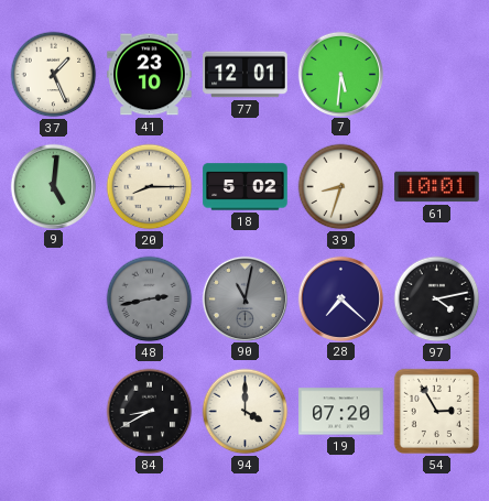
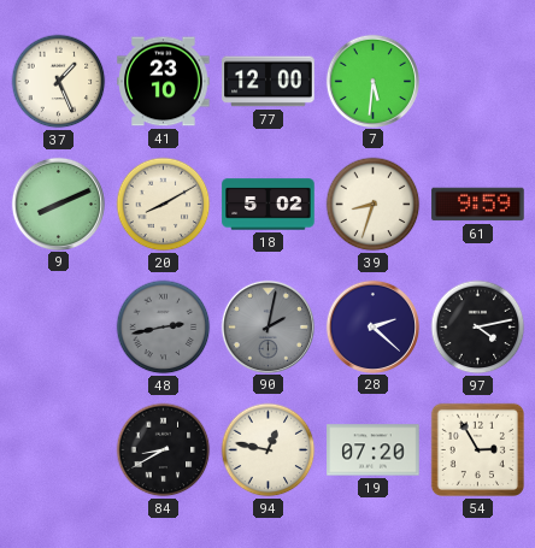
77: 12:01 -> 12:00
9: 5:01 -> 8:11
20: 8:15 -> 8:10
61: 10:01 -> 9:59
90: 11:02 -> 2:02
28: 7:22 -> 2:22
94: 4:00 -> 12:47
